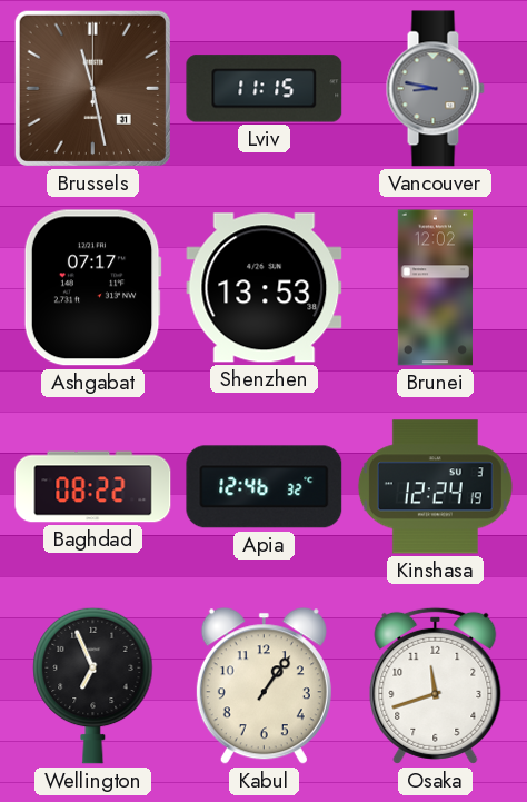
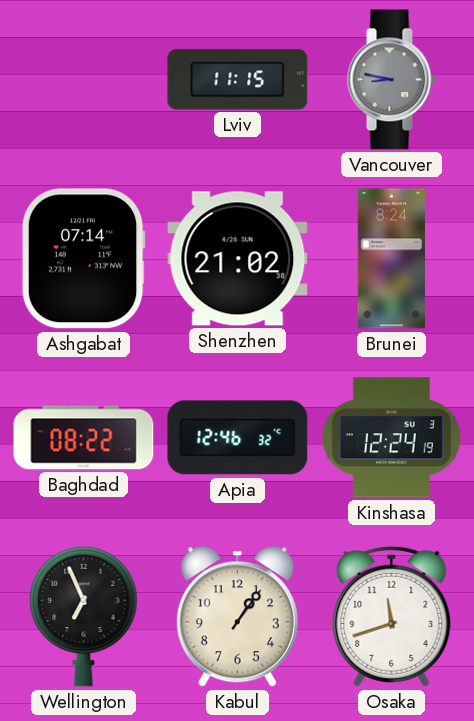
Brussels: 11:28 -> none
Ashgabat: 07:17 -> 07:14
Shenzhen: 13:53 -> 21:02
Brunei: 12:02 -> 8:24
